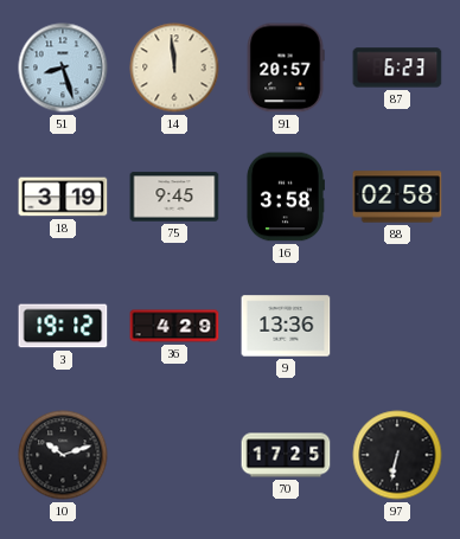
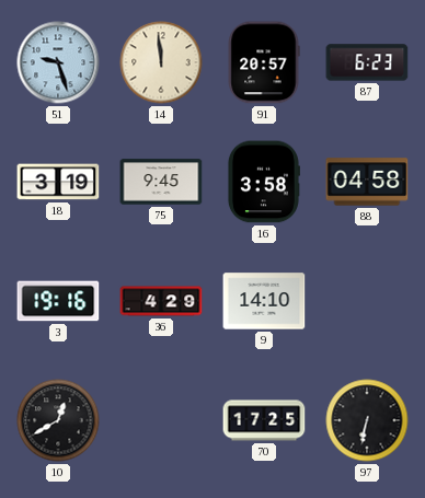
51: 8:27 -> 9:27
88: 02:58 -> 04:58
3: 19:12 -> 19:16
9: 13:36 -> 14:10
10: 10:12 -> 12:40
